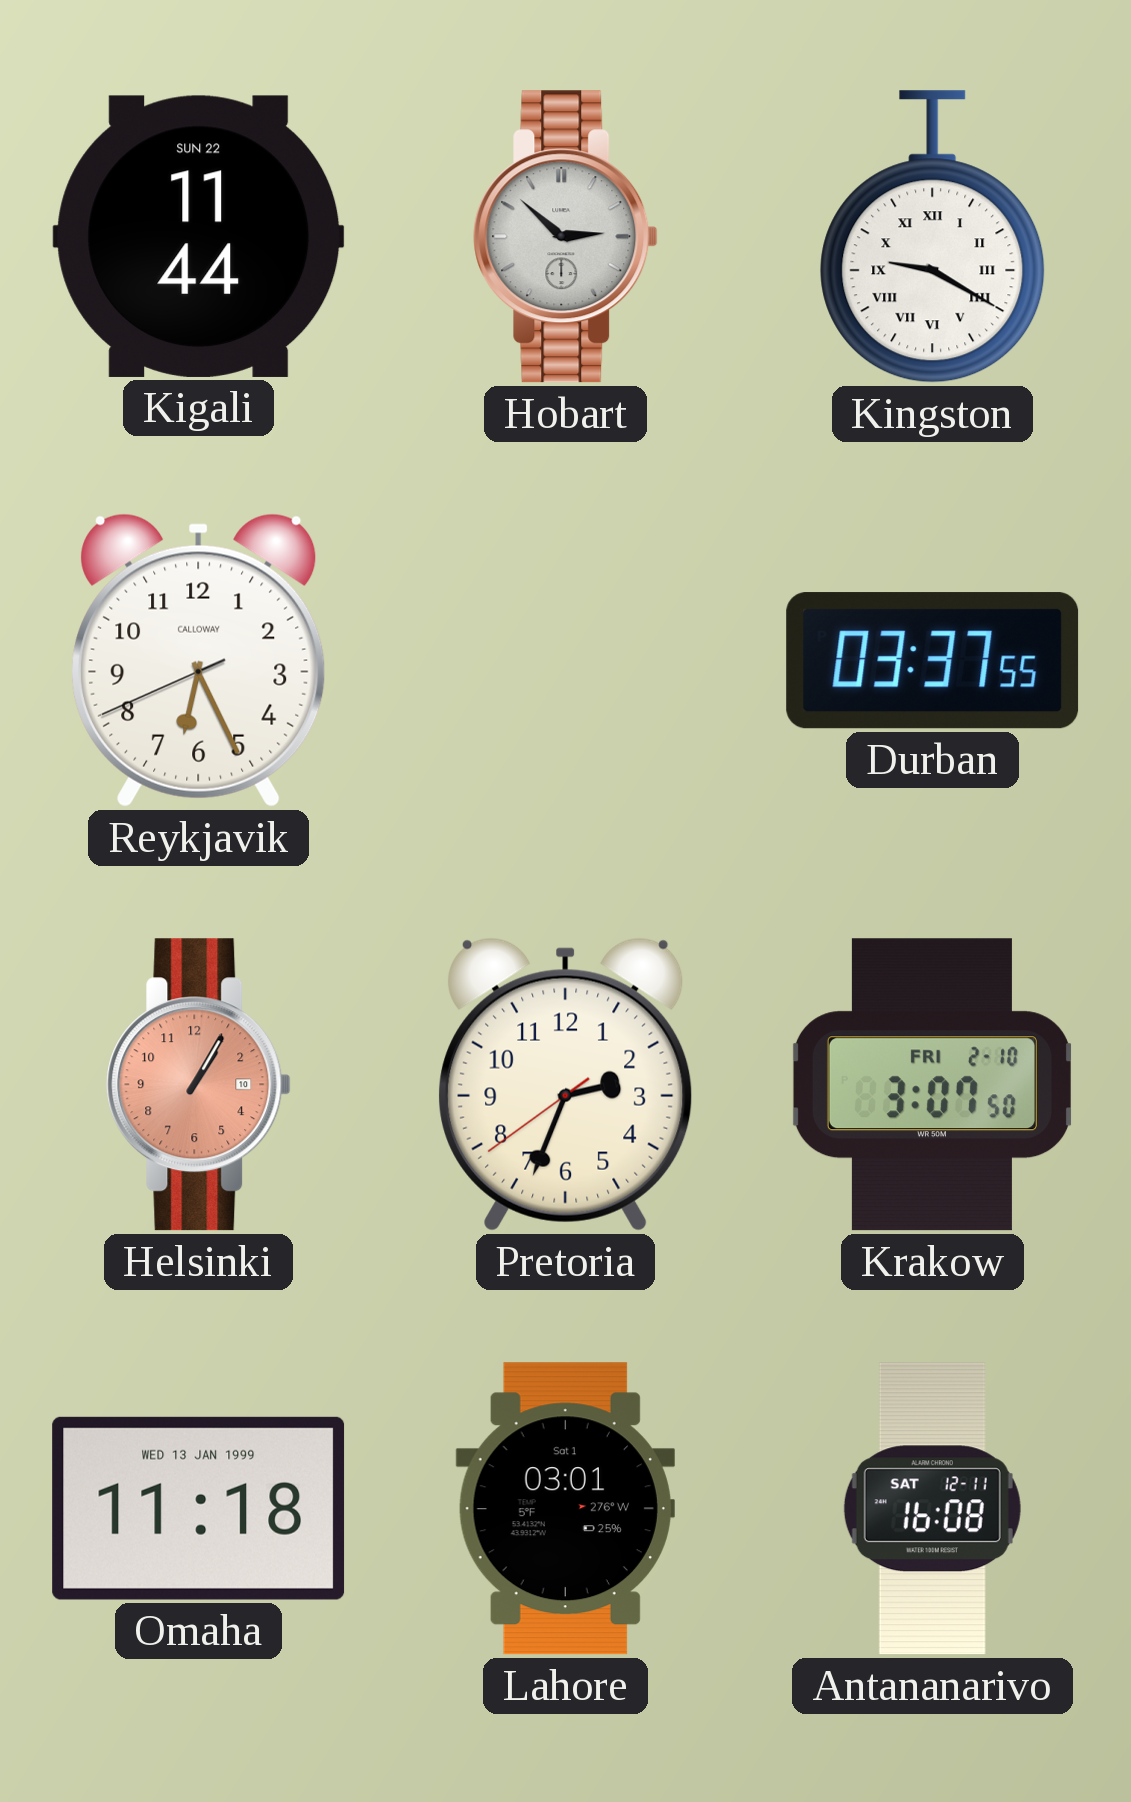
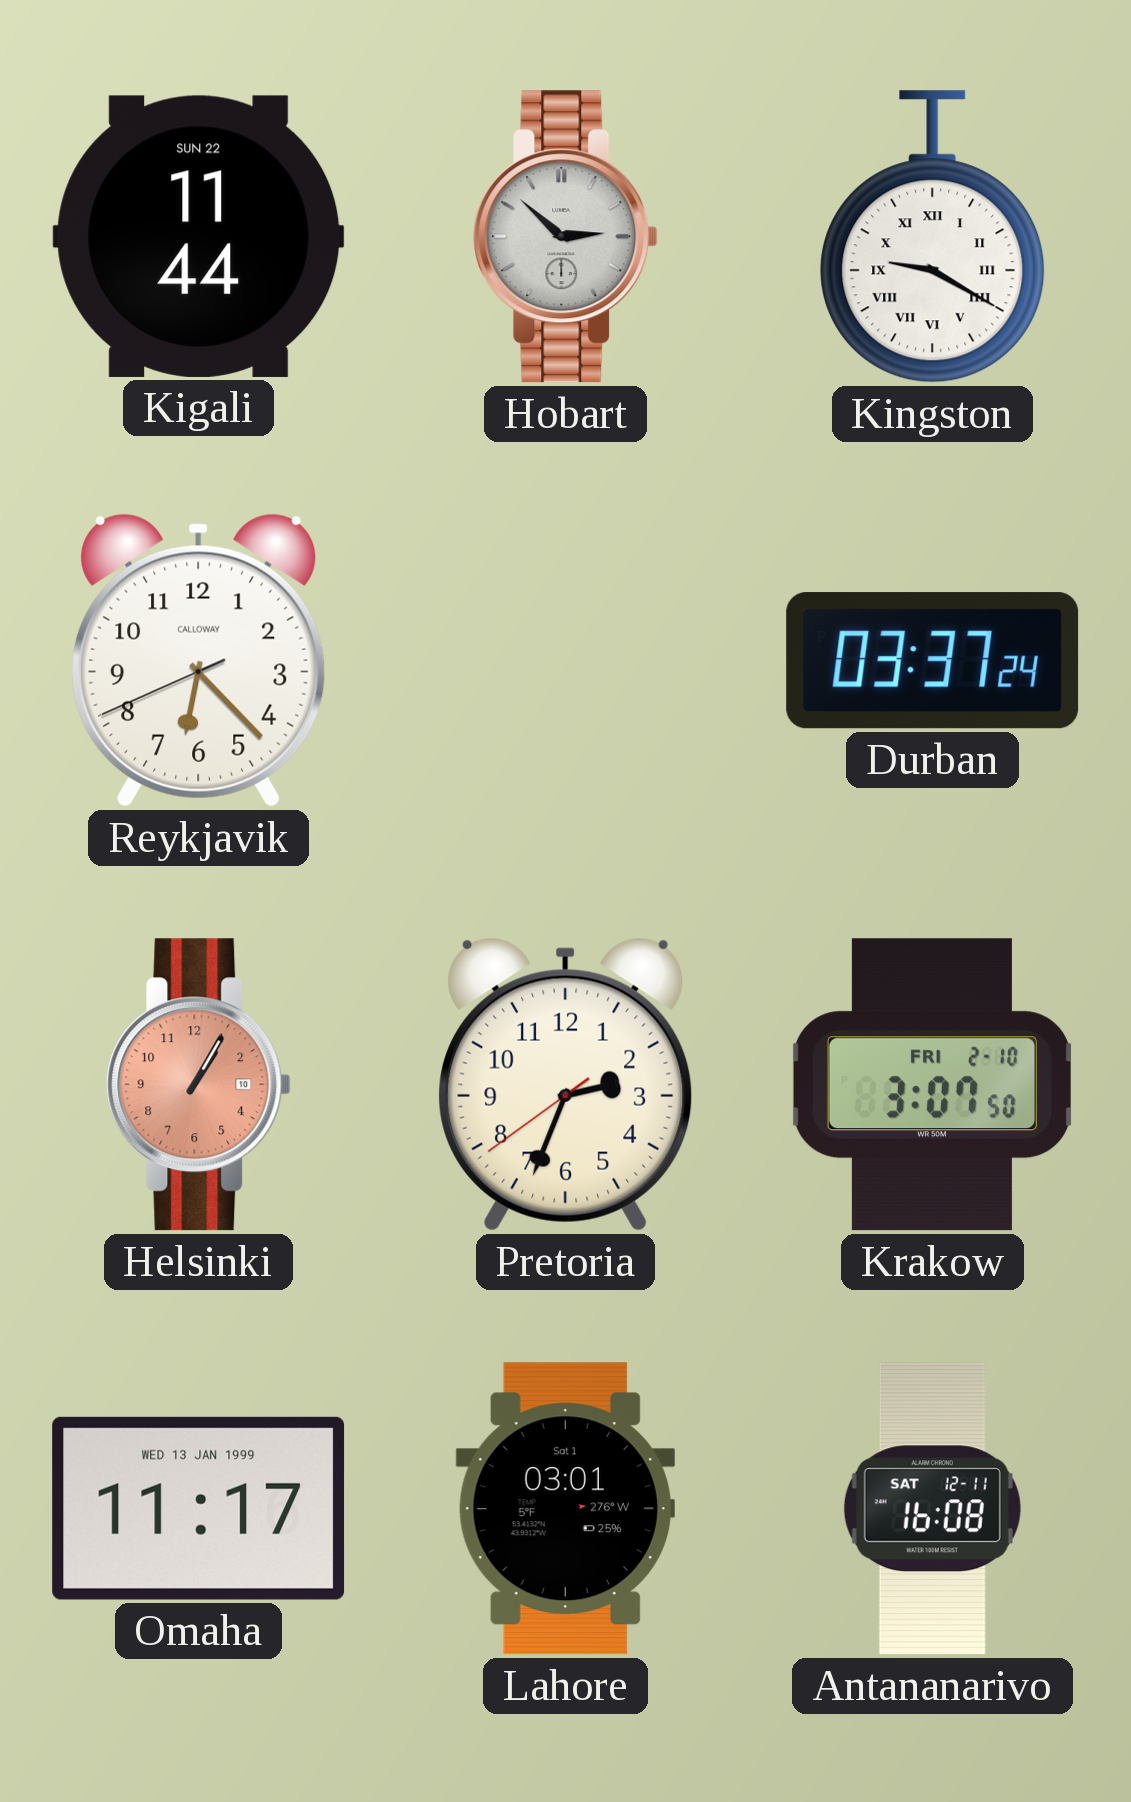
Reykjavik: 6:25 -> 6:22
Durban: 03:37:55 -> 03:37:24
Omaha: 11:18 -> 11:17
